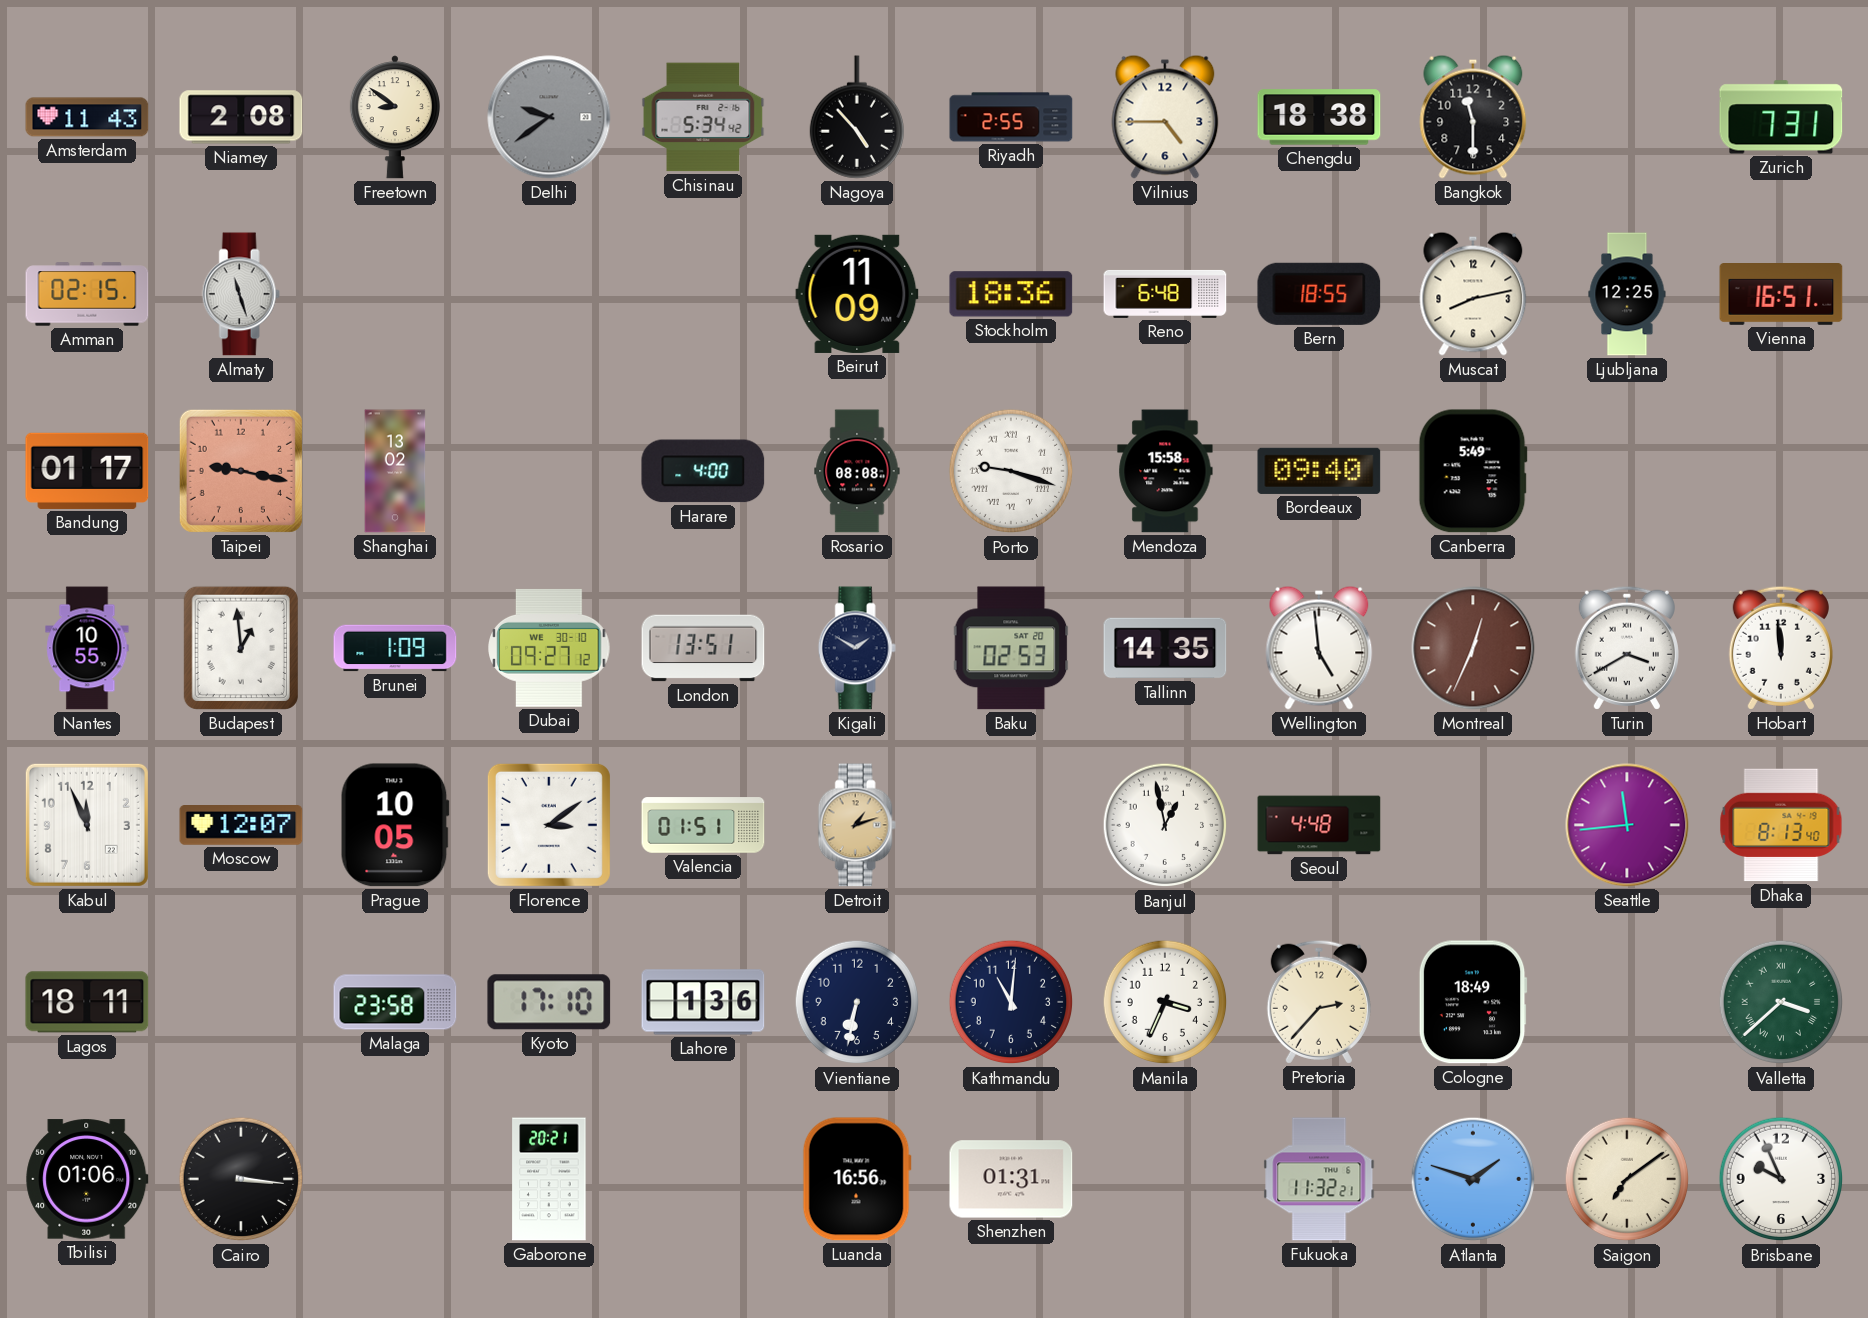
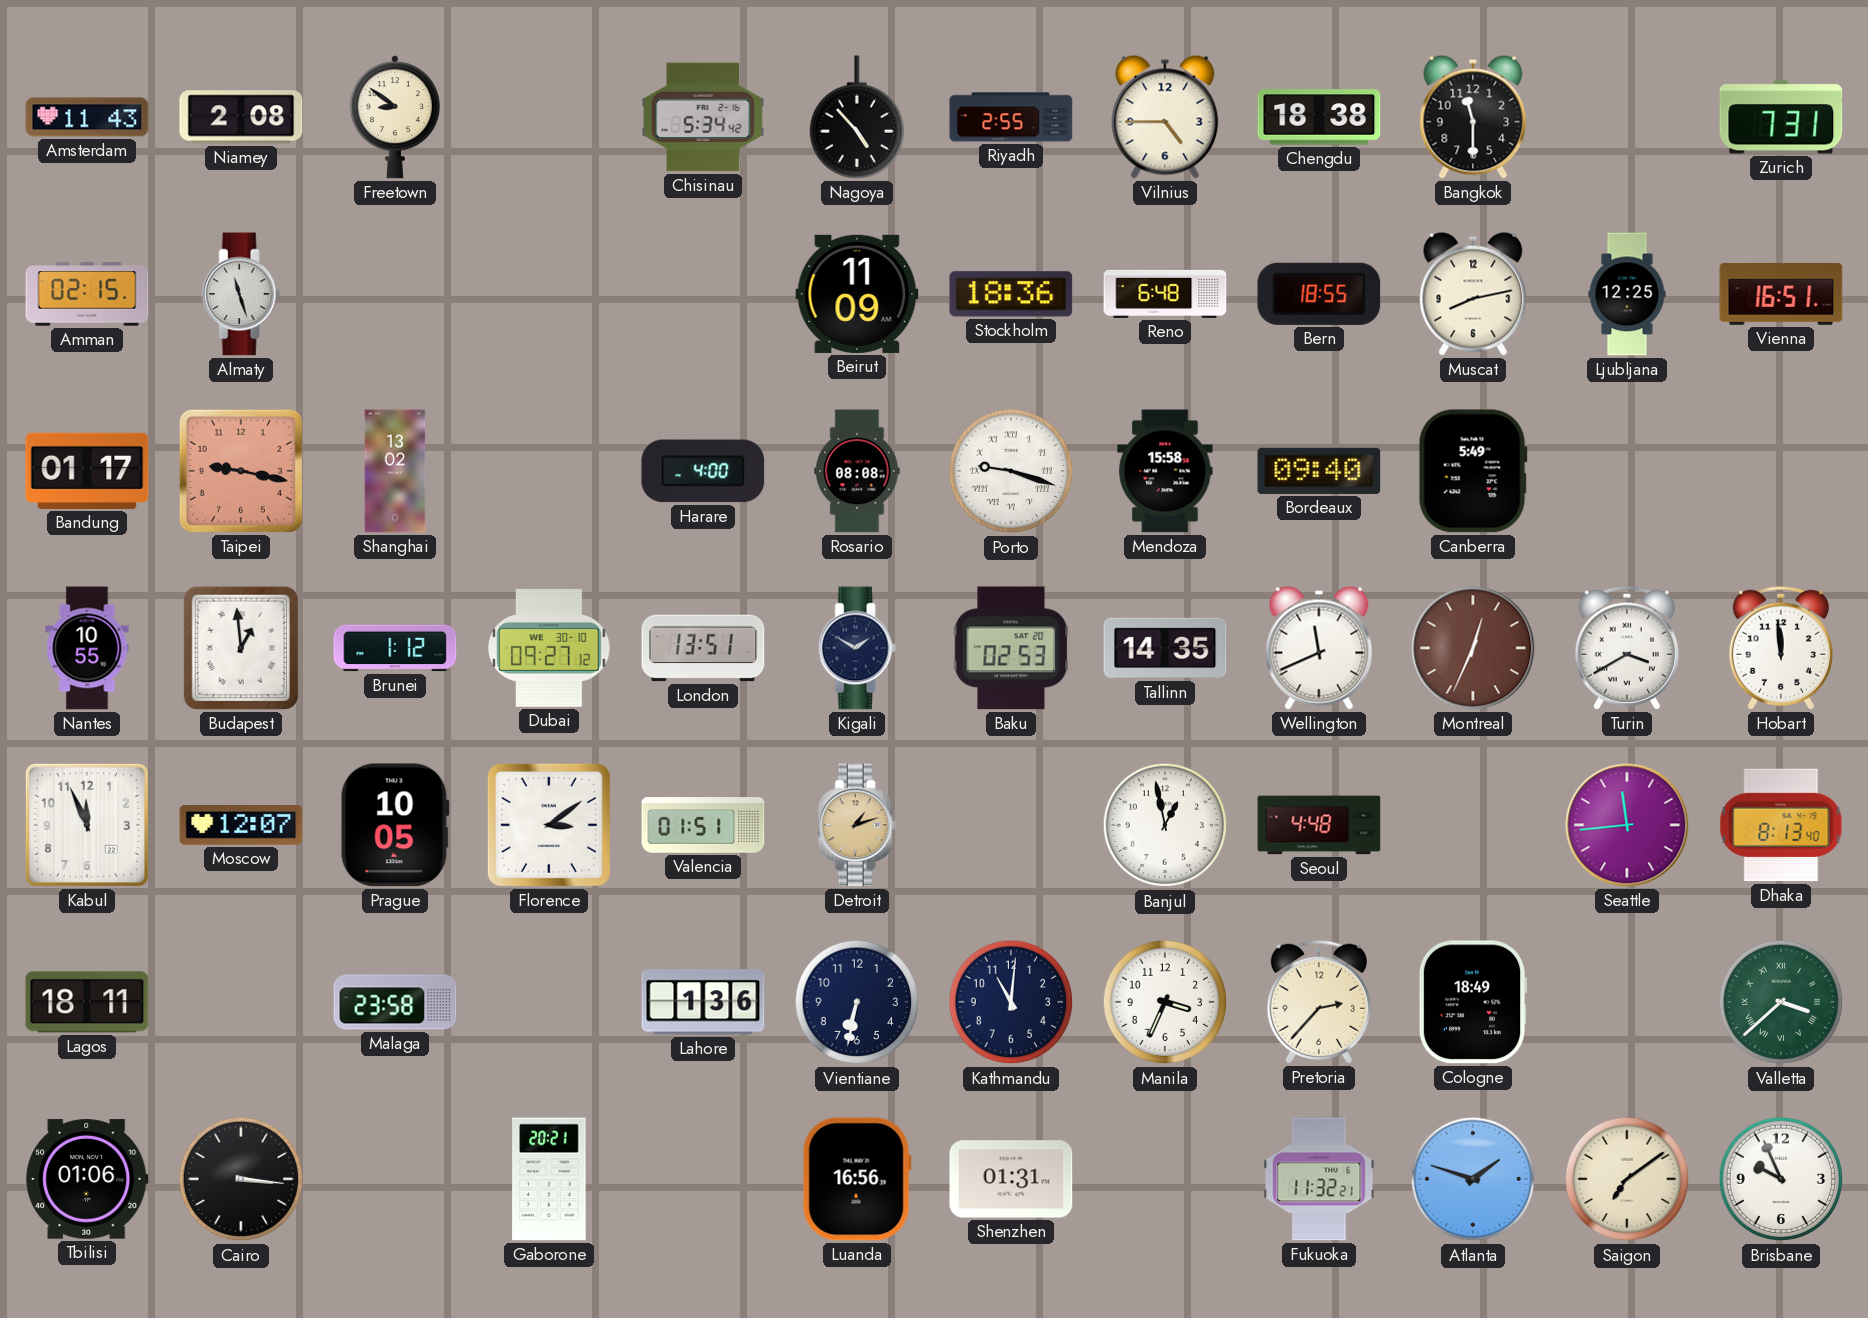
Delhi: 9:39 -> none
Brunei: 1:09 -> 1:12
Wellington: 4:59 -> 11:41
Kyoto: 17:10 -> none
